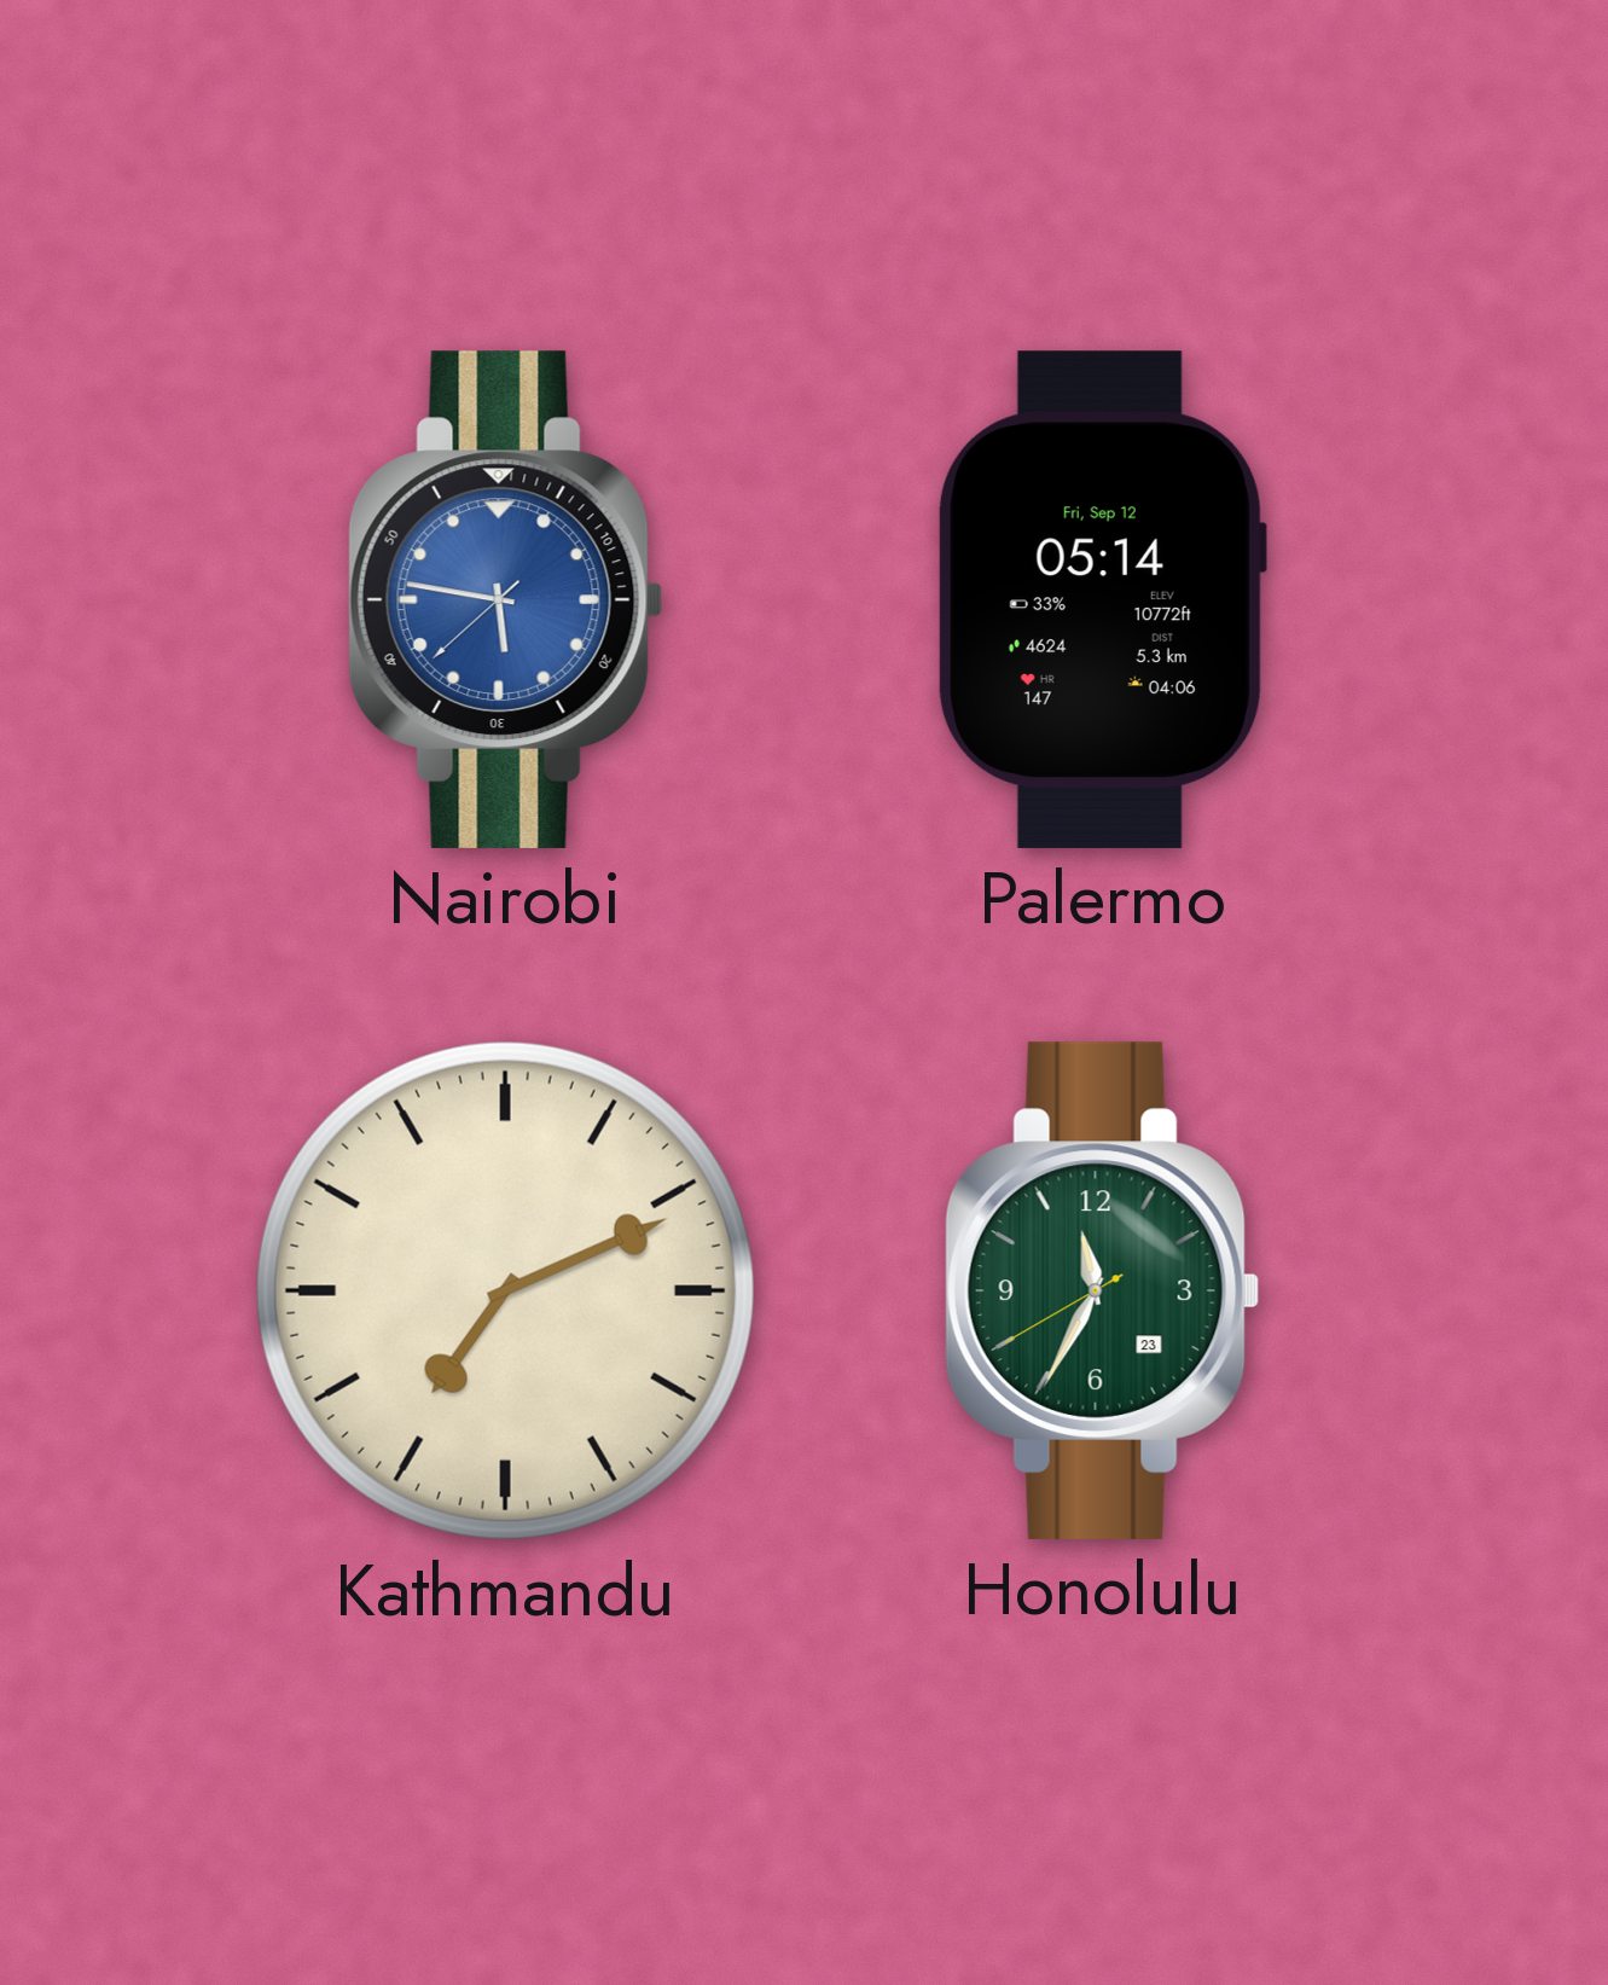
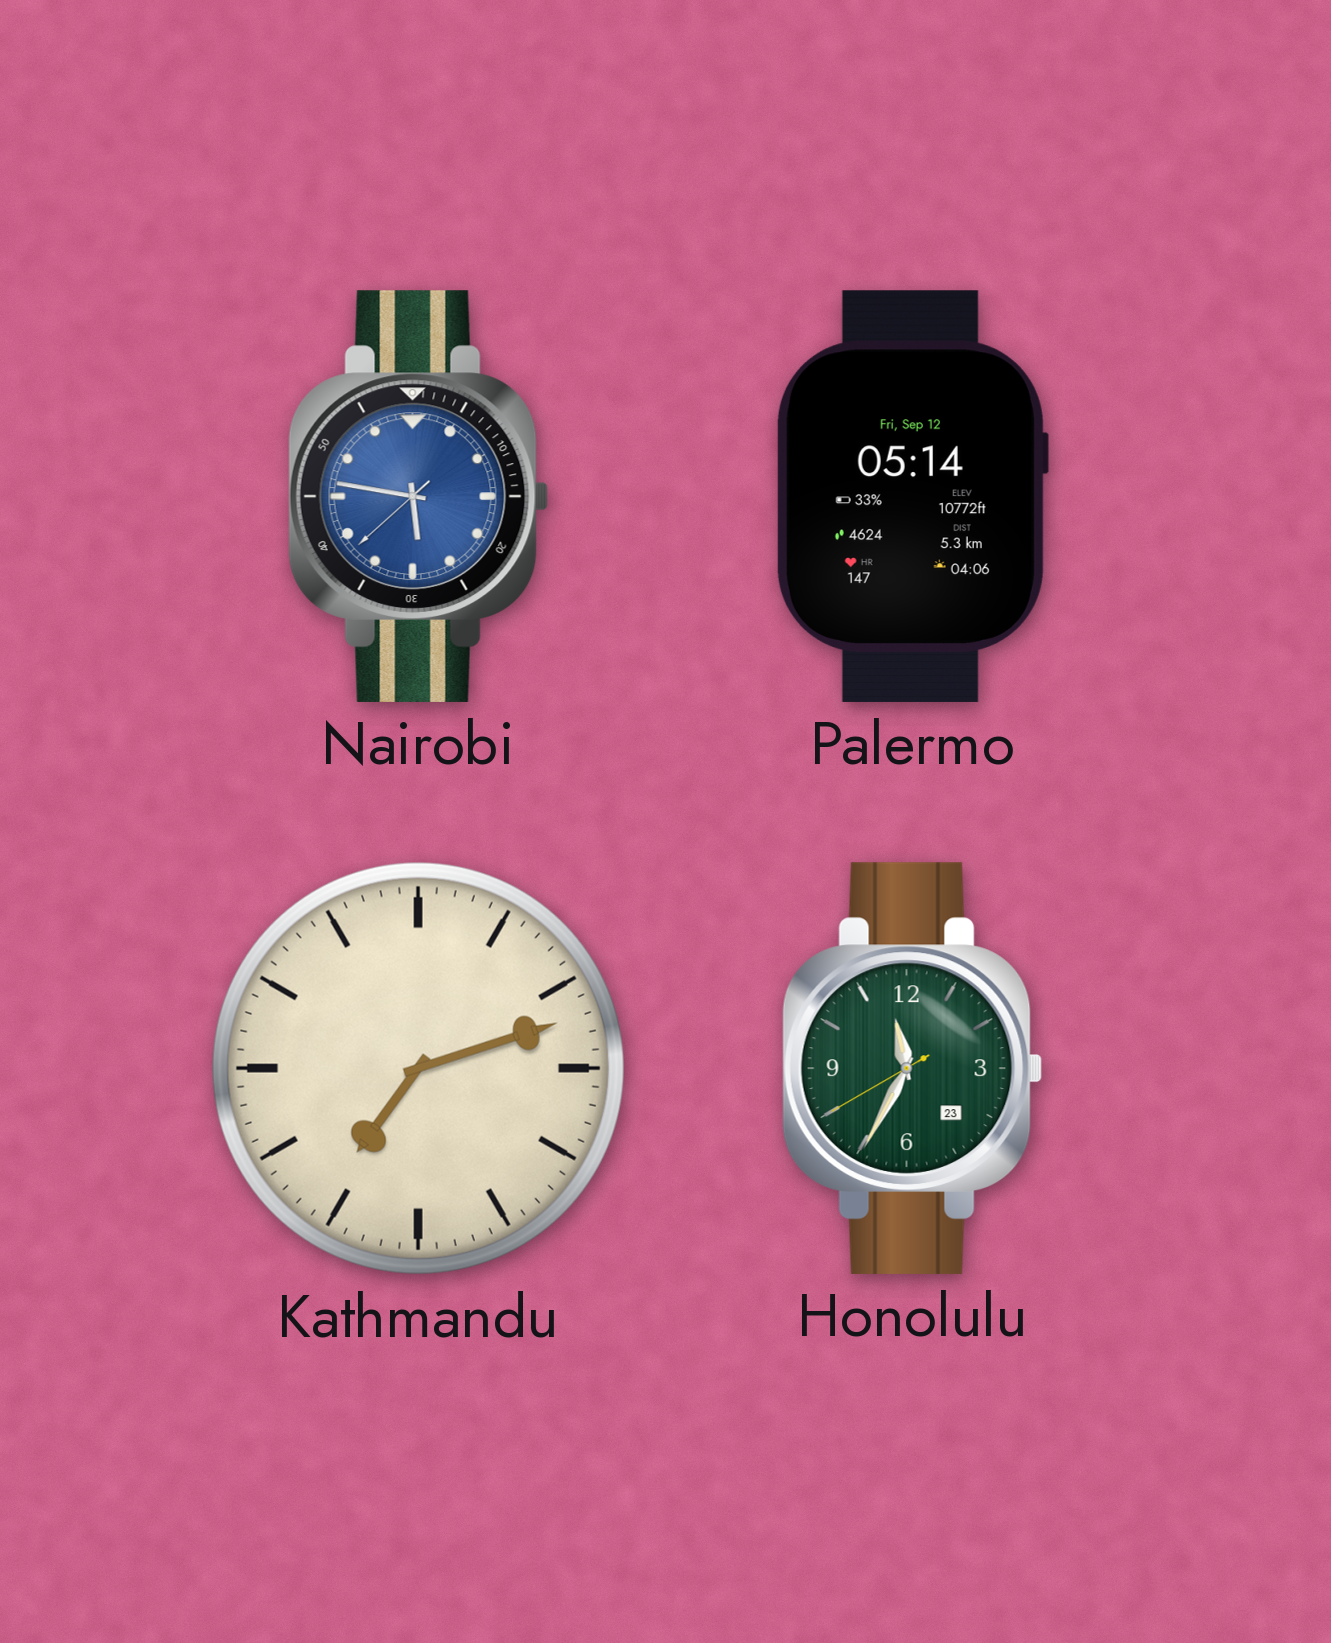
Kathmandu: 7:11 -> 7:12
